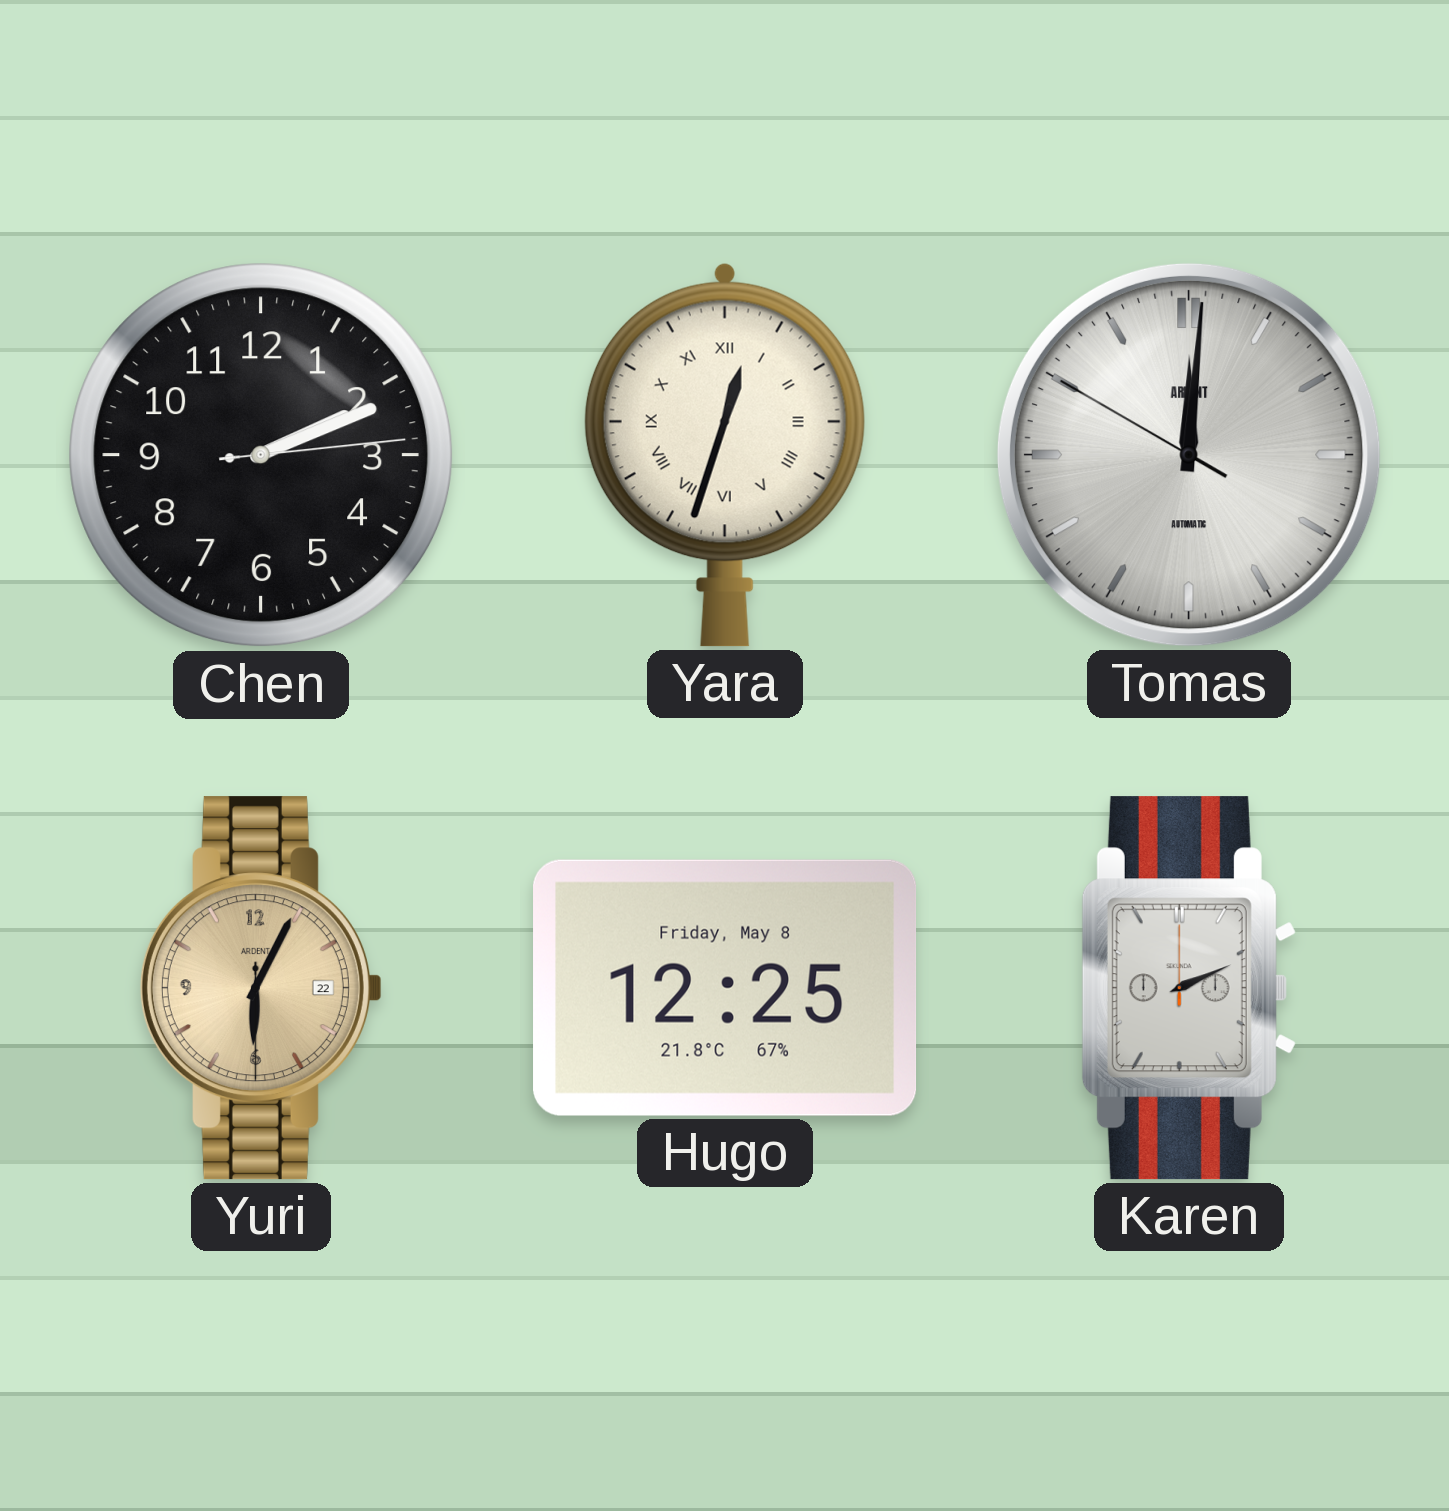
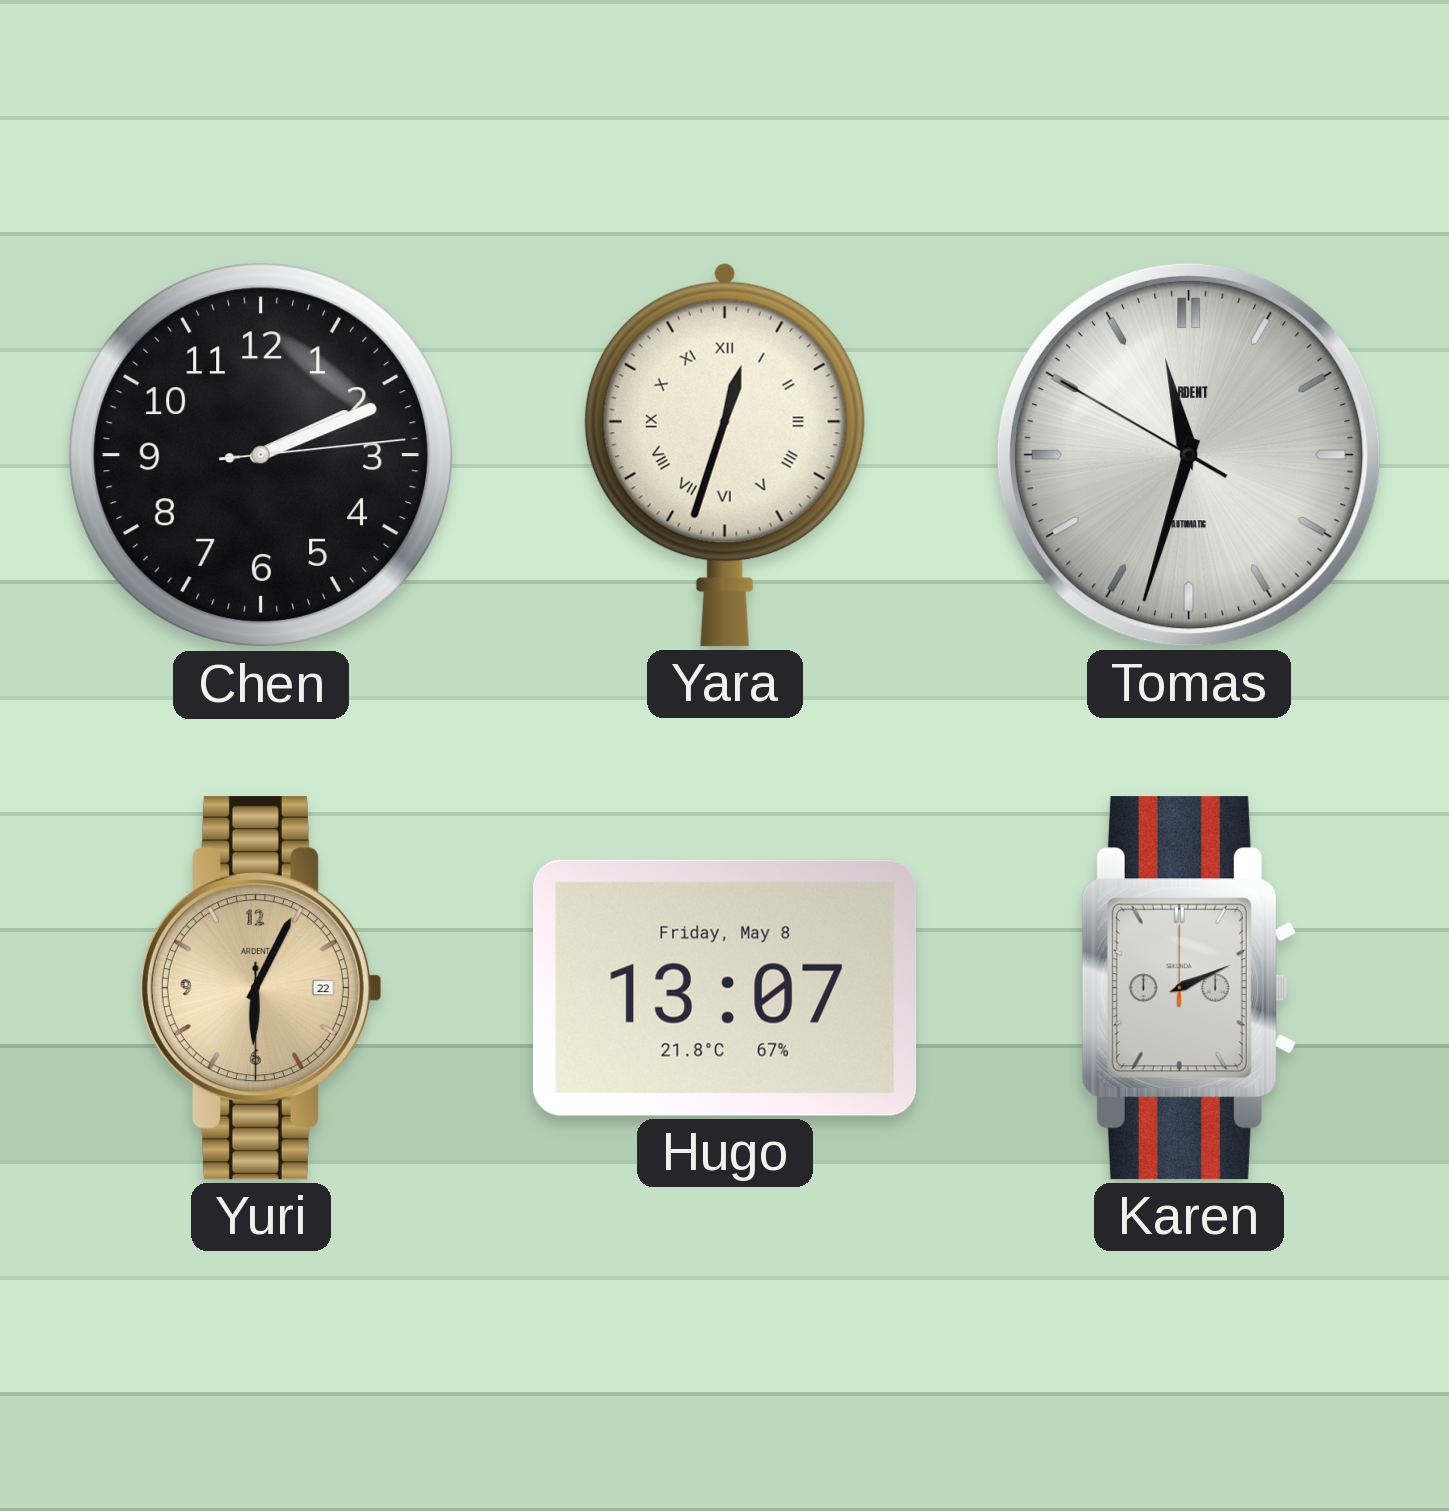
Tomas: 12:00 -> 11:32
Hugo: 12:25 -> 13:07
